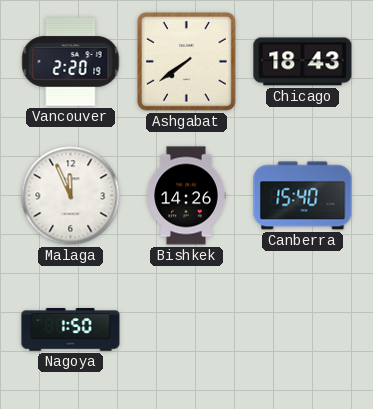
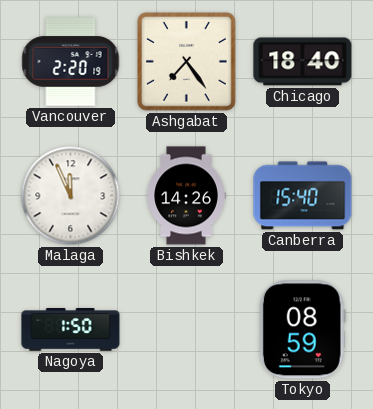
Ashgabat: 7:39 -> 7:24
Chicago: 18:43 -> 18:40
Tokyo: none -> 08:59
